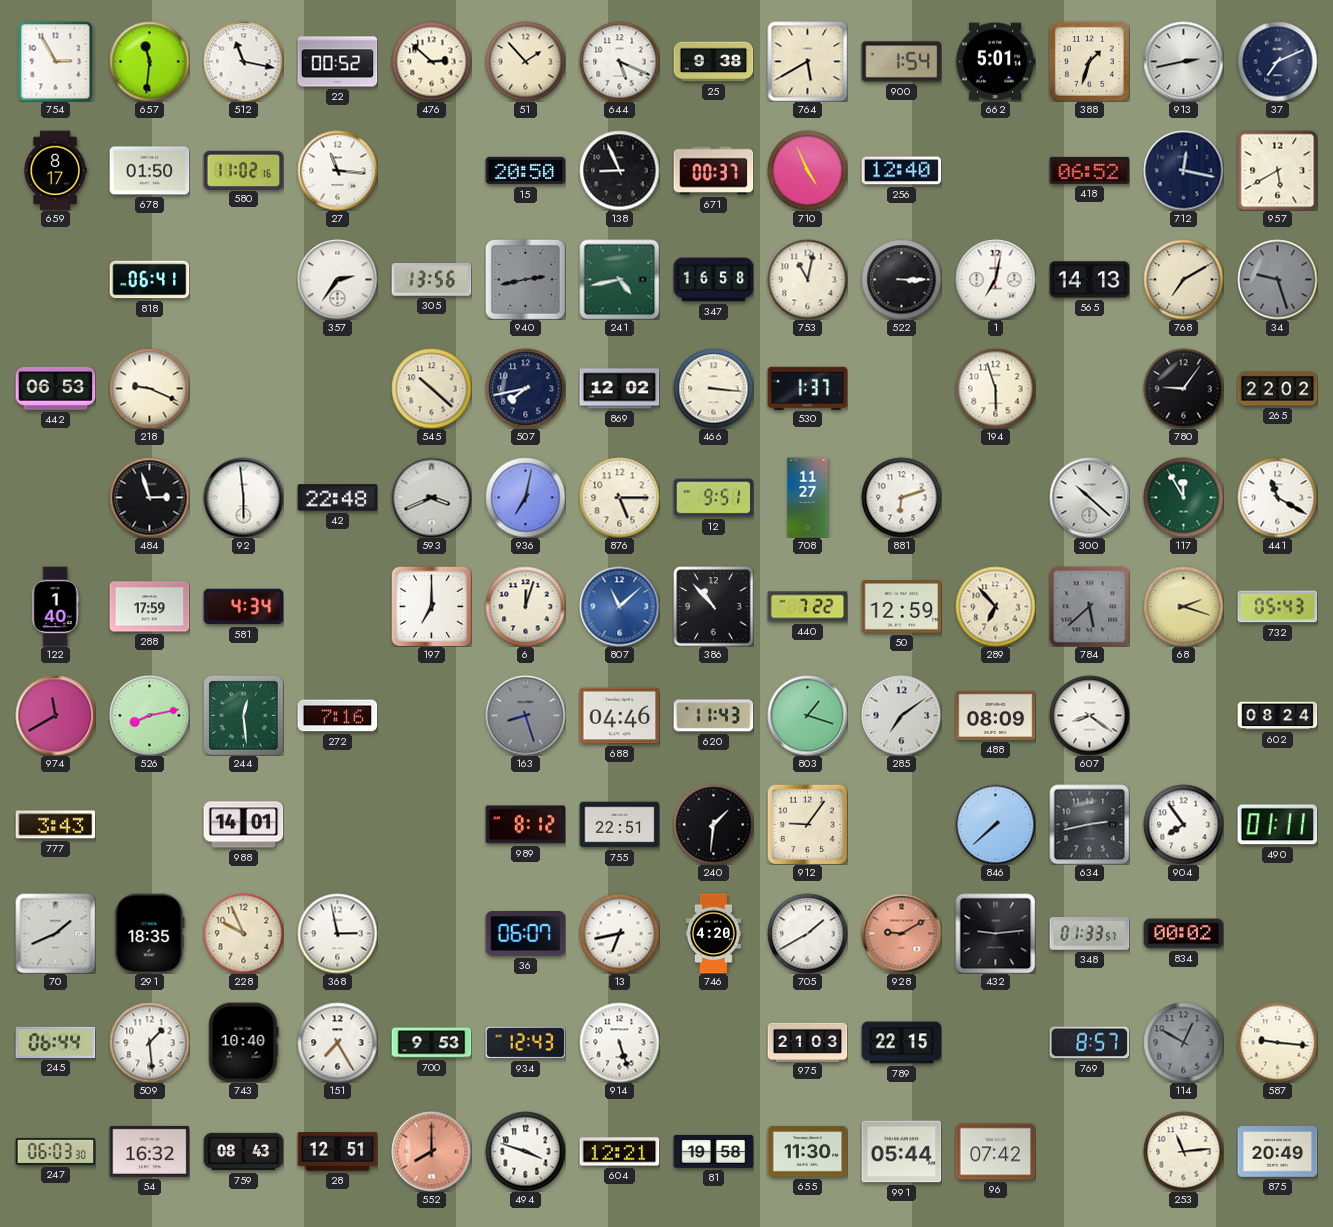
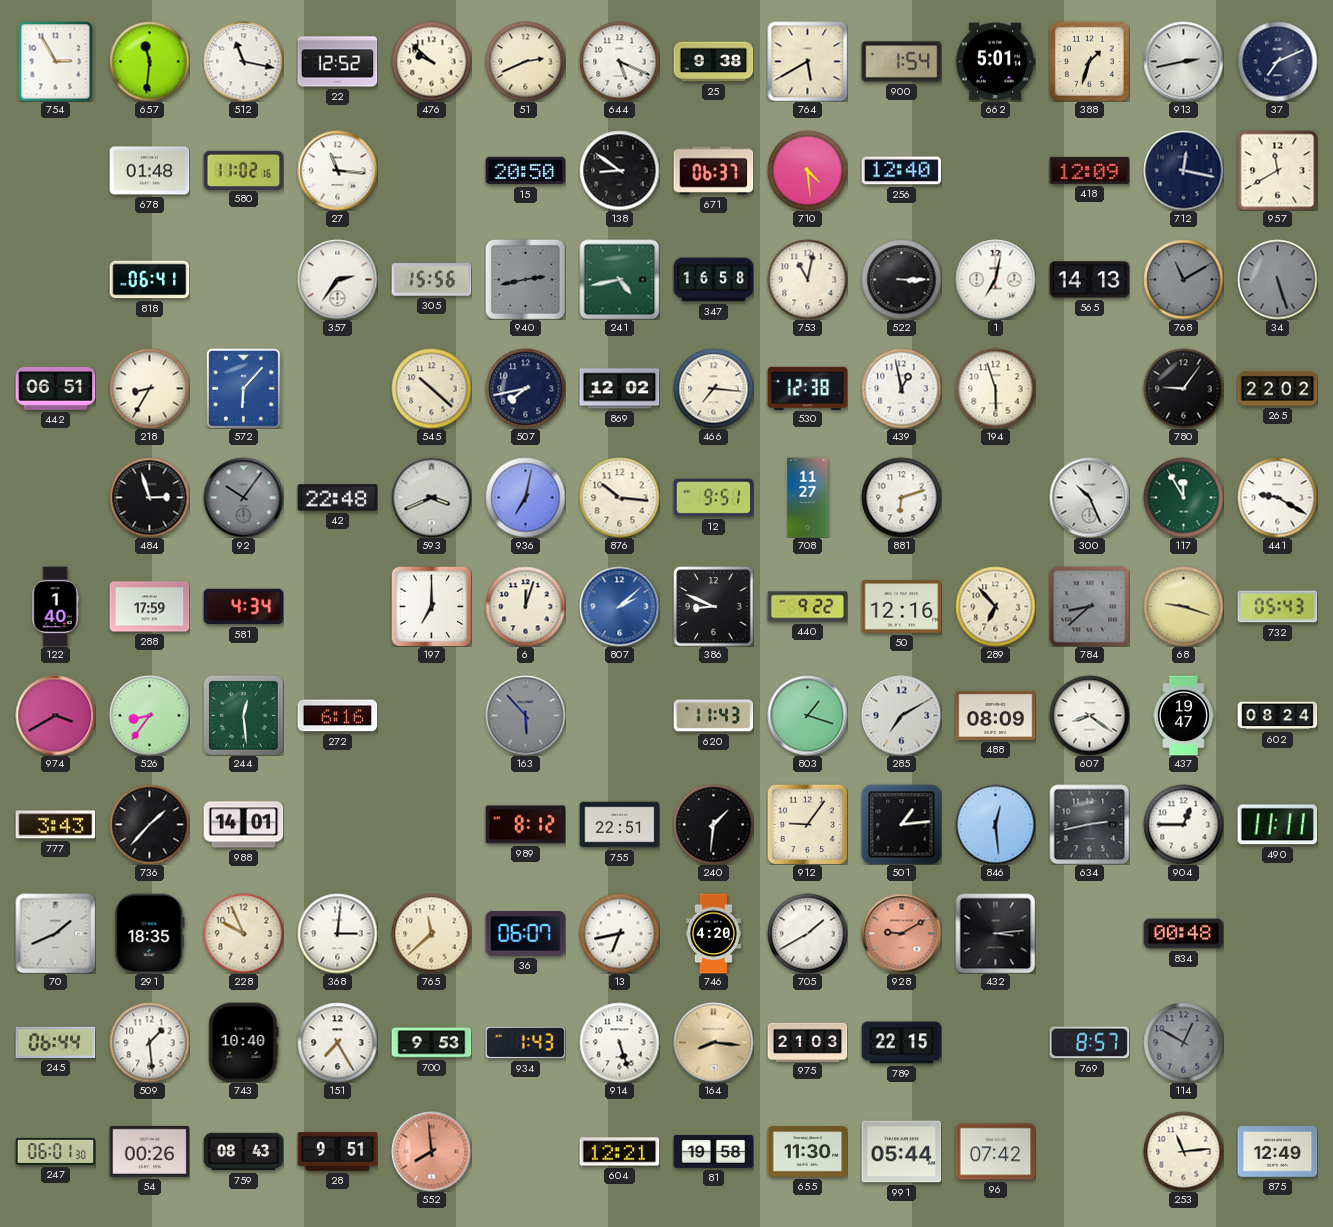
22: 00:52 -> 12:52
476: 2:52 -> 9:52
51: 1:53 -> 2:41
659: 8:17 -> none
678: 01:50 -> 01:48
138: 8:56 -> 8:51
671: 00:37 -> 06:37
710: 4:56 -> 4:29
418: 06:52 -> 12:09
957: 5:40 -> 11:40
305: 13:56 -> 15:56
768: 7:10 -> 11:10
768 dial: cream -> grey
34: 9:27 -> 5:27
442: 06:53 -> 06:51
218: 9:19 -> 8:35
572: none -> 6:07
466: 3:16 -> 7:16
530: 1:37 -> 12:38
439: none -> 12:58
92: 5:59 -> 10:06
92 dial: white -> grey
876: 5:15 -> 10:16
300: 10:22 -> 10:26
441: 11:20 -> 9:20
807: 11:08 -> 2:08
386: 10:53 -> 8:49
440: 7:22 -> 9:22
50: 12:59 -> 12:16
784: 5:38 -> 8:38
68: 2:18 -> 9:18
974: 11:40 -> 3:40
526: 8:13 -> 8:36
272: 7:16 -> 6:16
163: 8:27 -> 5:53
688: 04:46 -> none
285: 7:09 -> 7:10
437: none -> 19:47
736: none -> 1:37
501: none -> 1:14
846: 7:38 -> 12:29
904: 7:54 -> 12:45
490: 01:11 -> 11:11
368: 2:58 -> 3:01
765: none -> 11:38
432: 9:14 -> 3:14
348: 01:33 -> none
834: 00:02 -> 00:48
934: 12:43 -> 1:43
164: none -> 8:16
587: 9:16 -> none
247: 06:03 -> 06:01
54: 16:32 -> 00:26
28: 12:51 -> 9:51
552: 8:00 -> 7:59
494: 3:48 -> none
875: 20:49 -> 12:49
